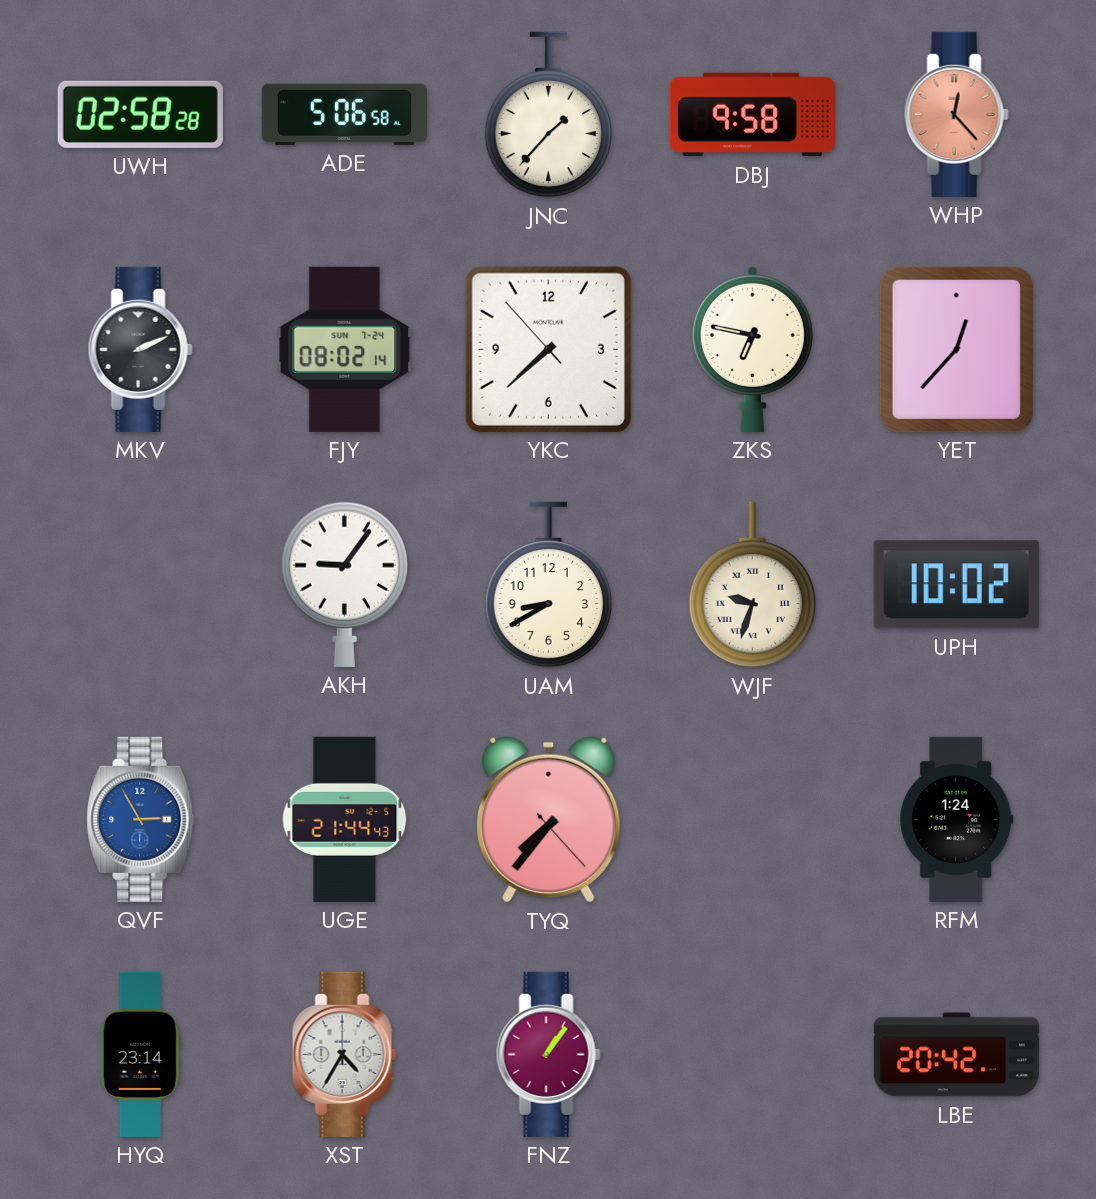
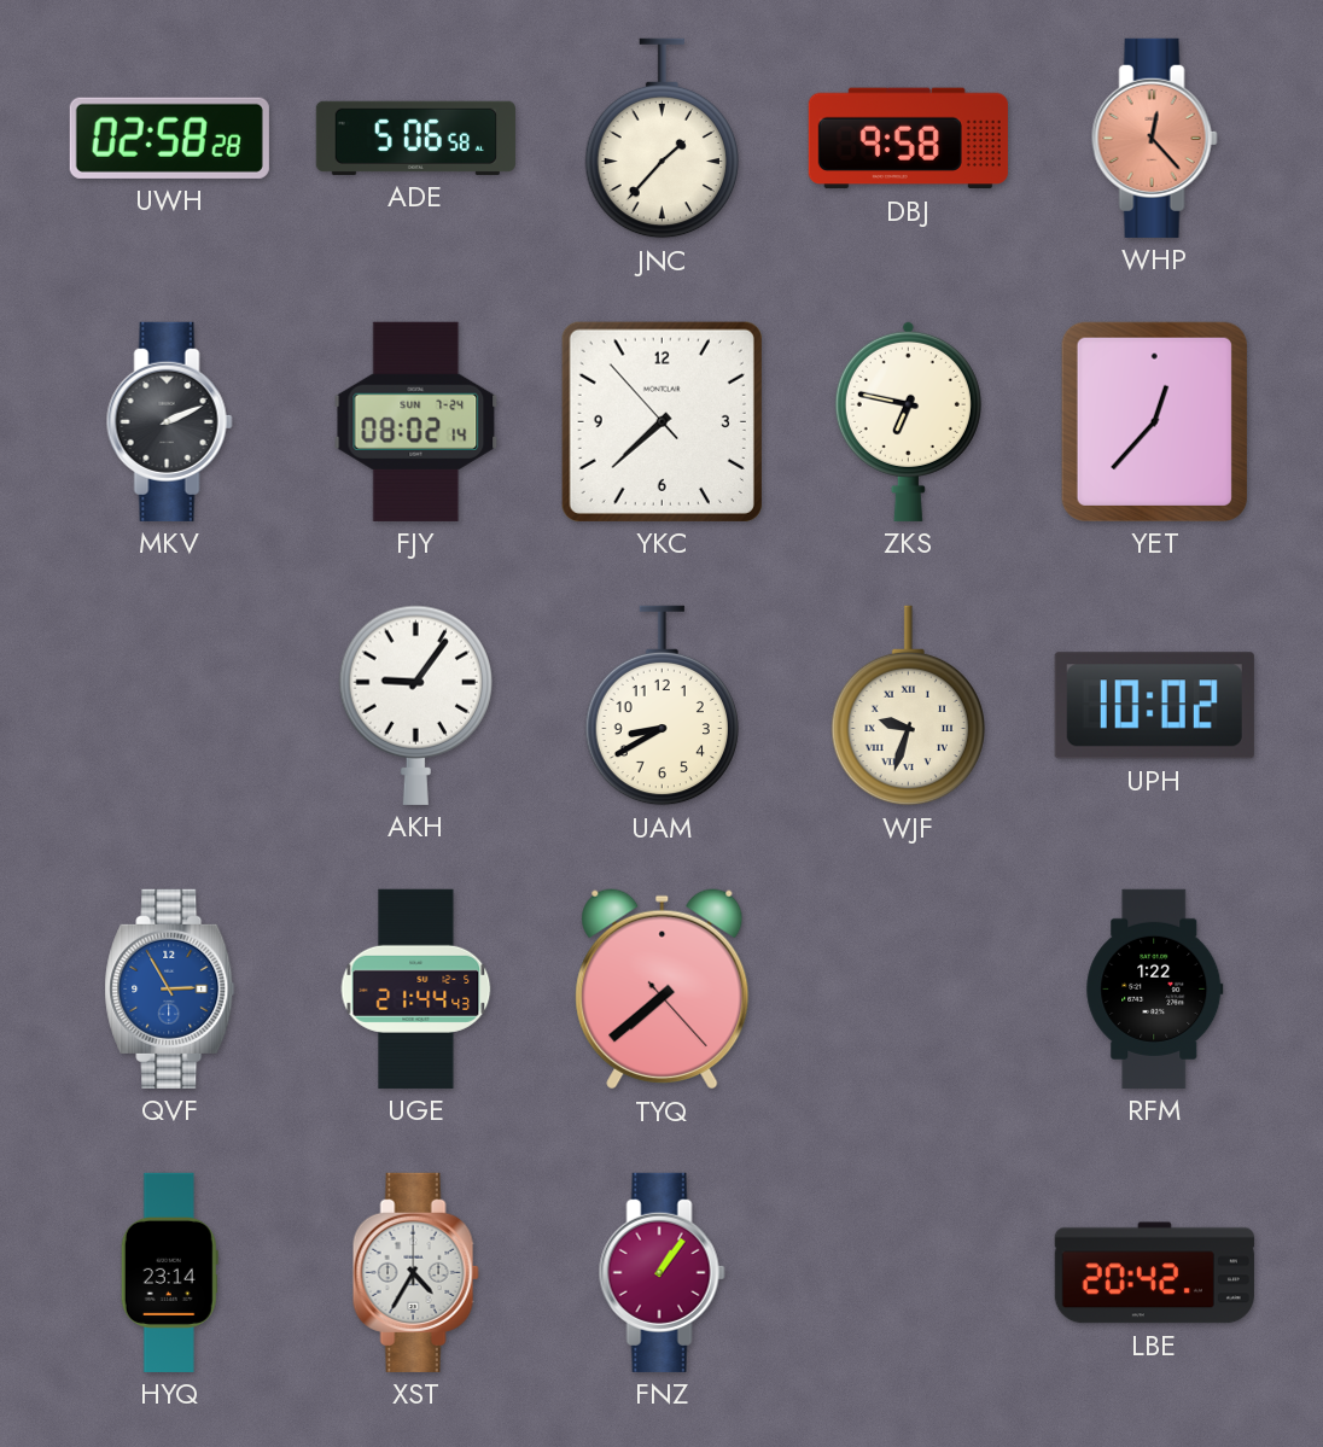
TYQ: 7:36 -> 7:38
RFM: 1:24 -> 1:22
